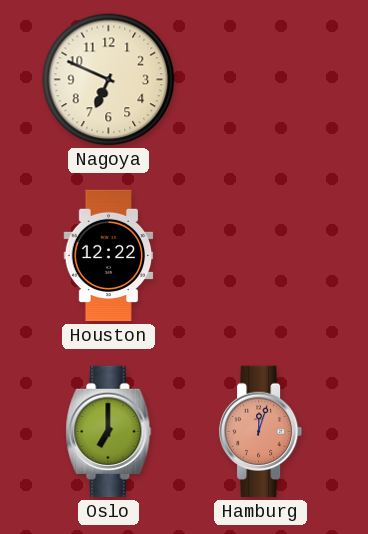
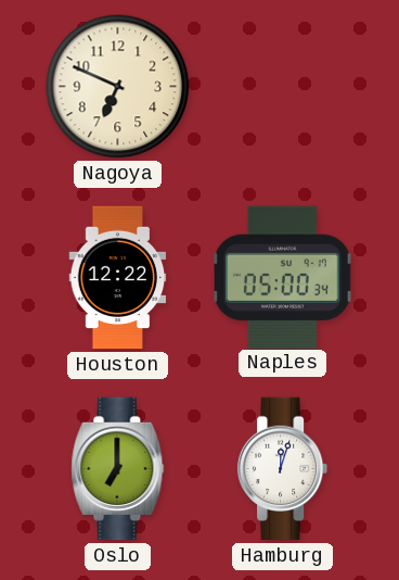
Naples: none -> 05:00
Hamburg dial: salmon -> white
